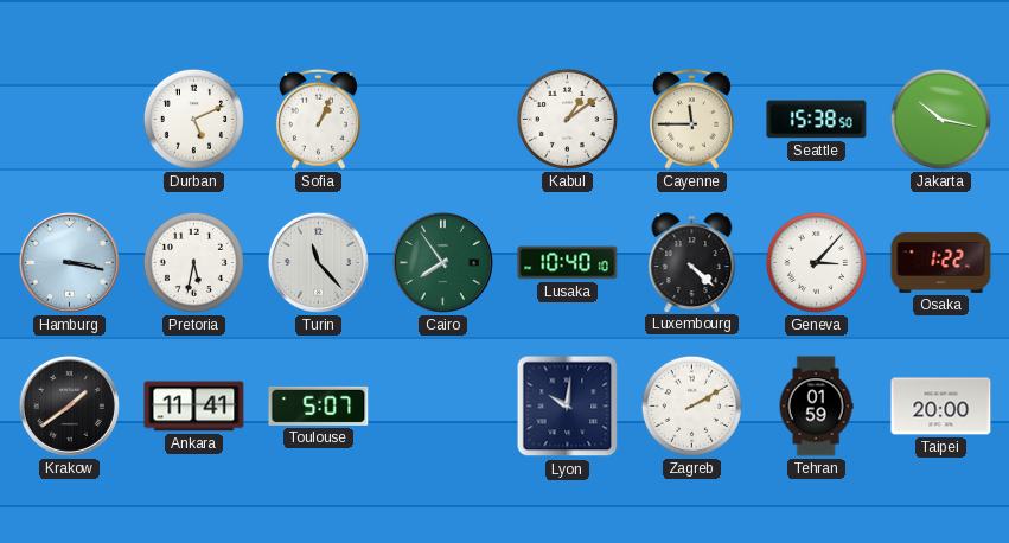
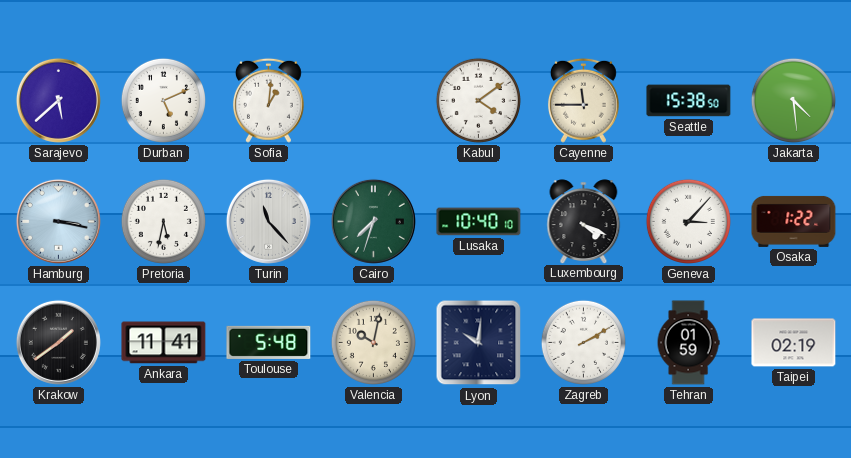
Sarajevo: none -> 5:38
Sofia: 1:04 -> 1:01
Kabul: 1:09 -> 4:09
Jakarta: 10:17 -> 4:29
Cairo: 7:54 -> 7:33
Luxembourg: 4:22 -> 4:19
Toulouse: 5:07 -> 5:48
Valencia: none -> 10:02
Taipei: 20:00 -> 02:19
